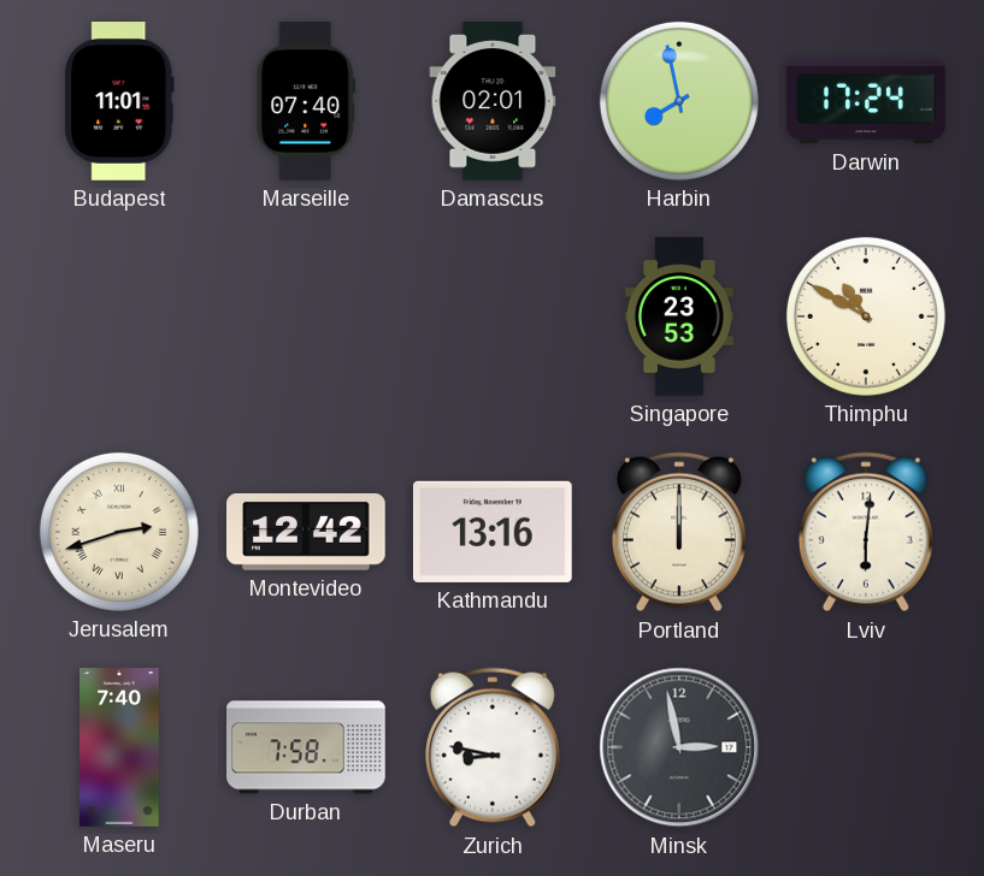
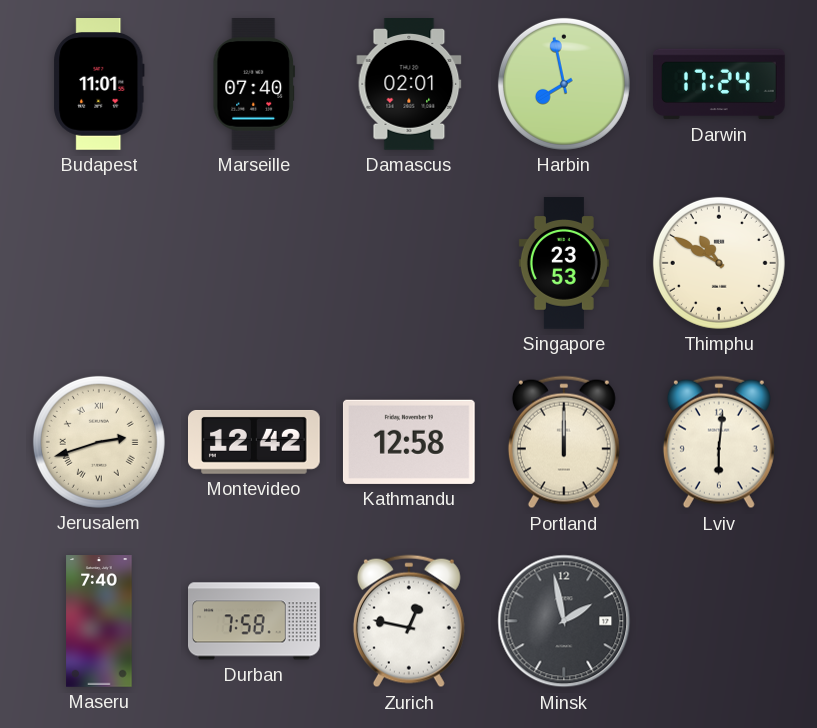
Kathmandu: 13:16 -> 12:58
Zurich: 8:47 -> 12:47
Minsk: 2:58 -> 1:58
